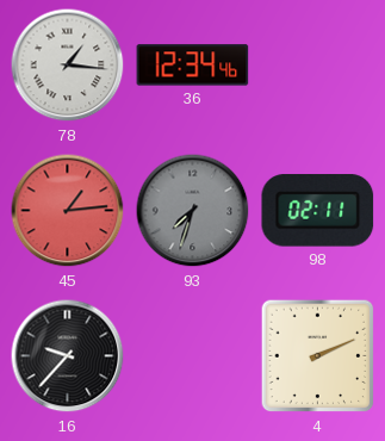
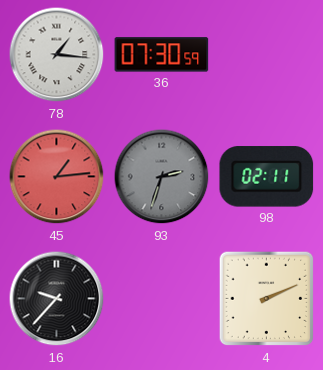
36: 12:34 -> 07:30
93: 7:33 -> 2:33
